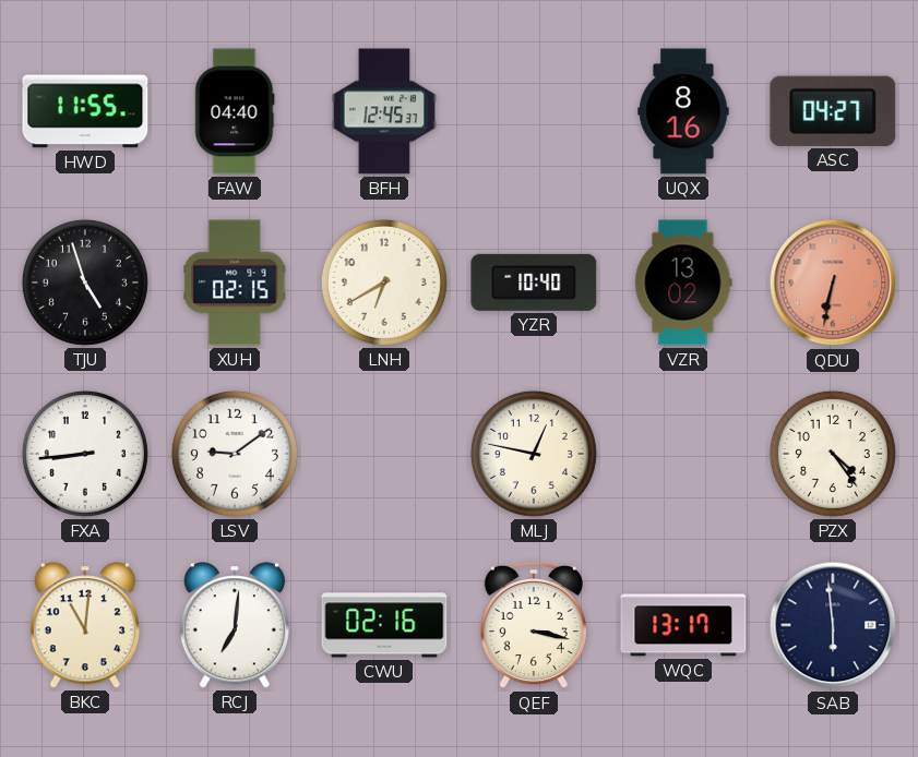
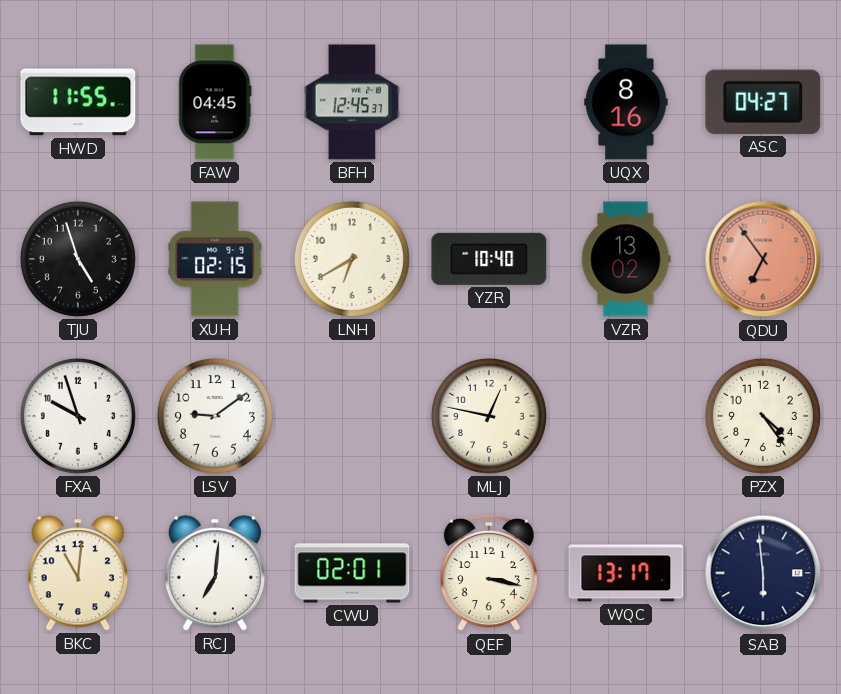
FAW: 04:40 -> 04:45
QDU: 6:32 -> 6:54
FXA: 8:44 -> 9:57
CWU: 02:16 -> 02:01
